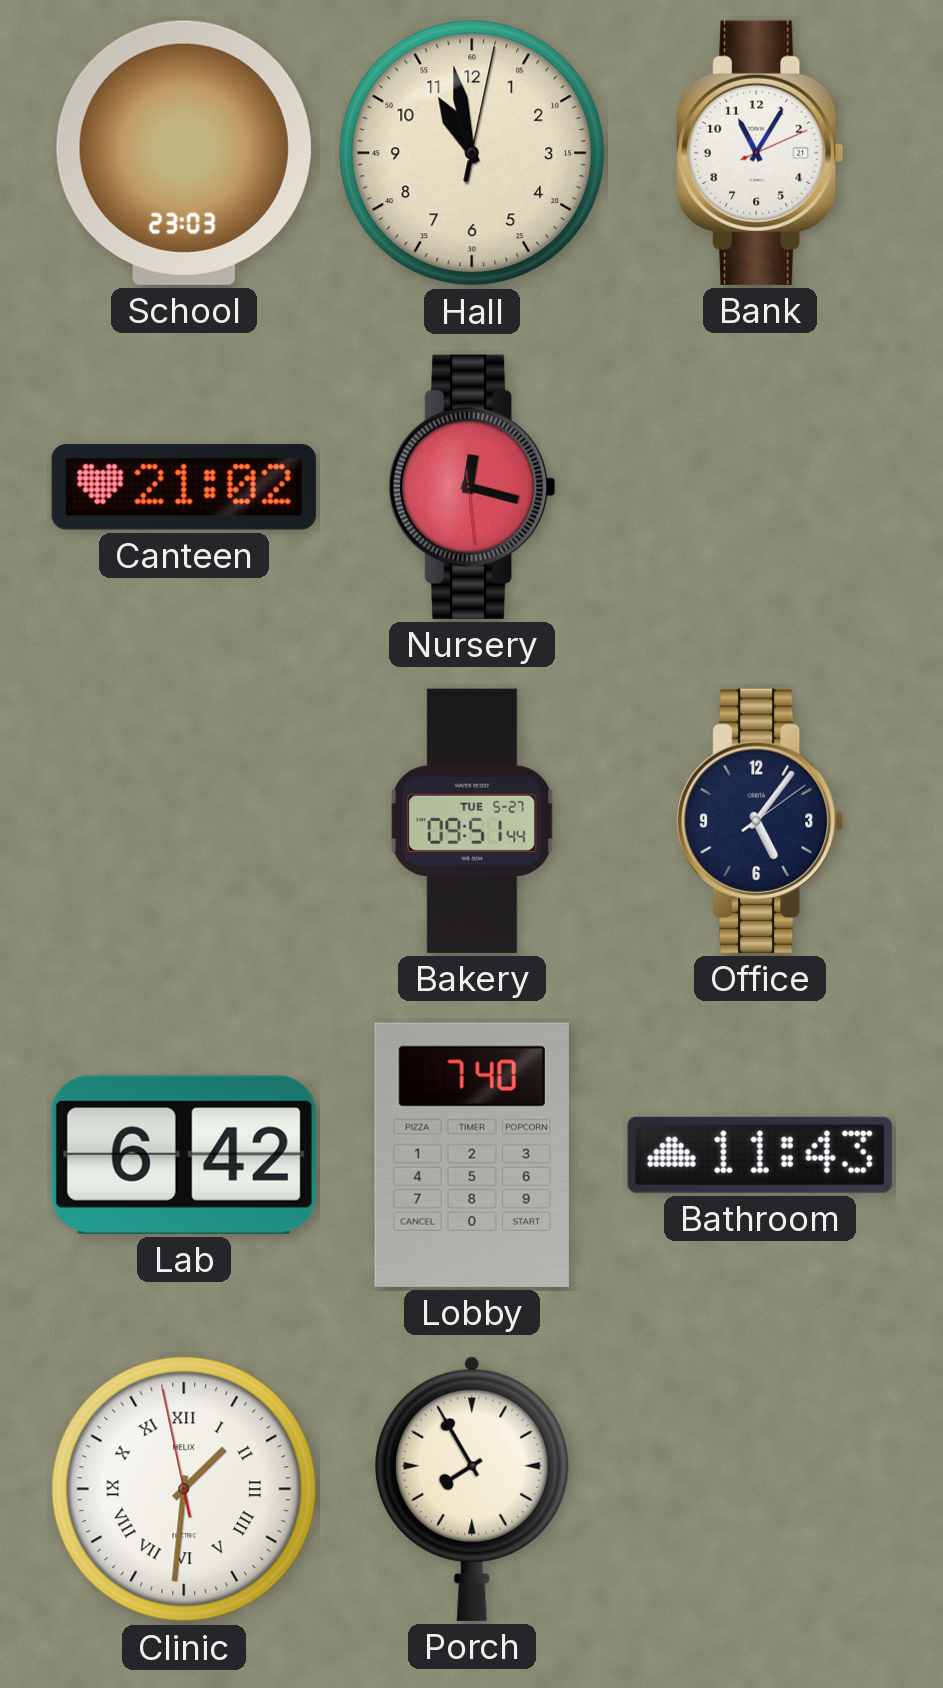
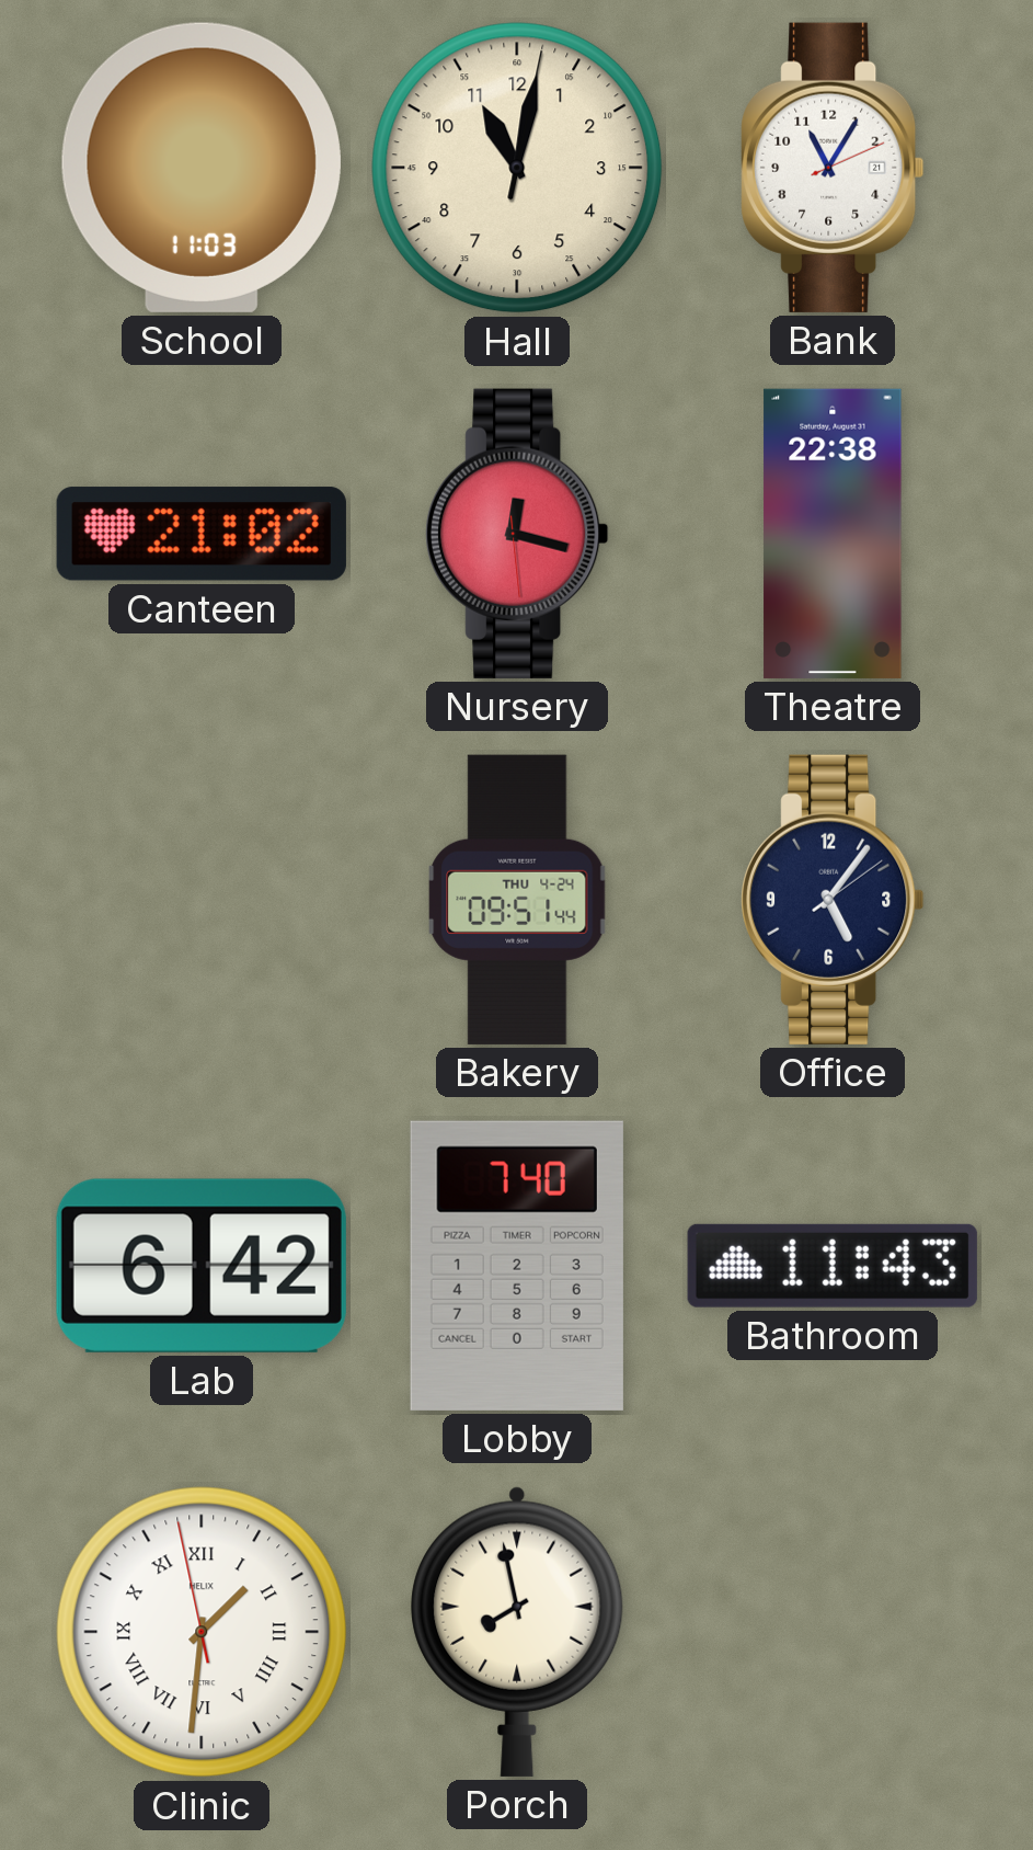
School: 23:03 -> 11:03
Hall: 10:58 -> 11:02
Theatre: none -> 22:38
Bakery date: TUE 5-27 -> THU 4-24
Porch: 7:55 -> 7:58
